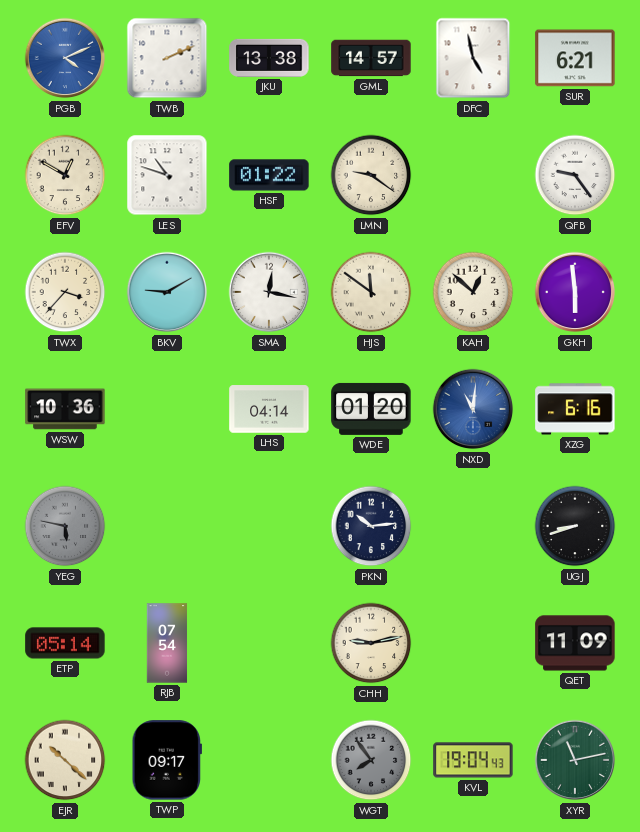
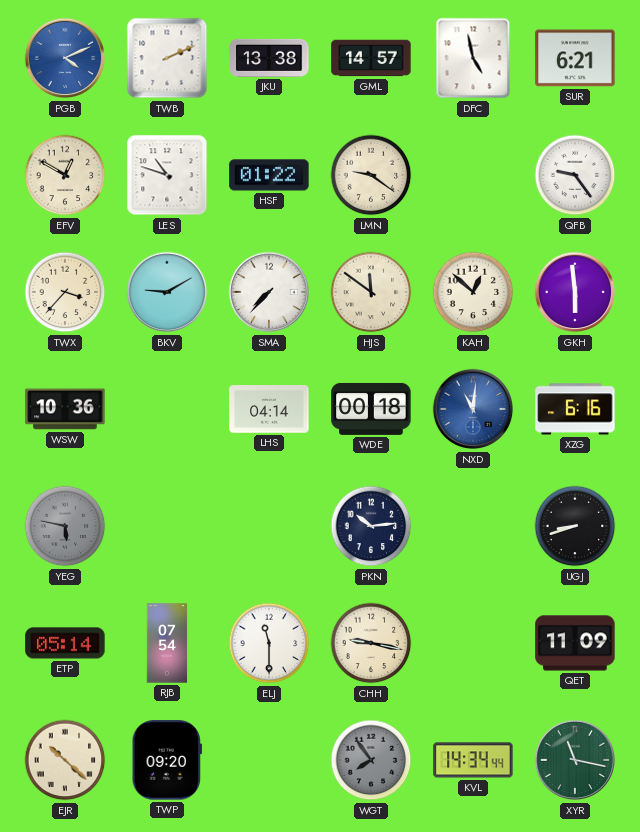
SMA: 12:17 -> 7:37
WDE: 01:20 -> 00:18
ELJ: none -> 11:30
CHH: 9:13 -> 9:17
TWP: 09:17 -> 09:20
KVL: 19:04 -> 14:34
XYR: 11:13 -> 11:17
